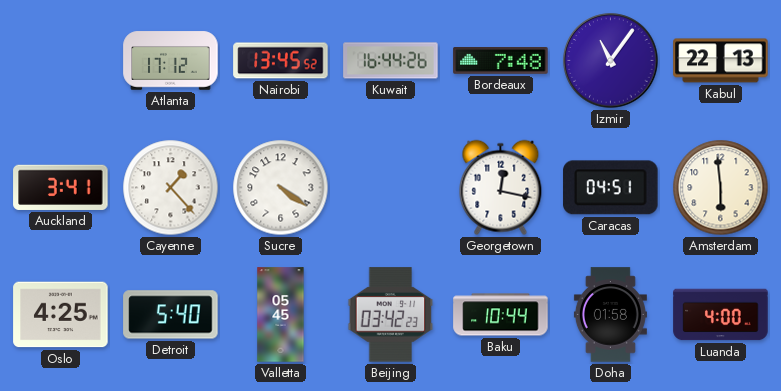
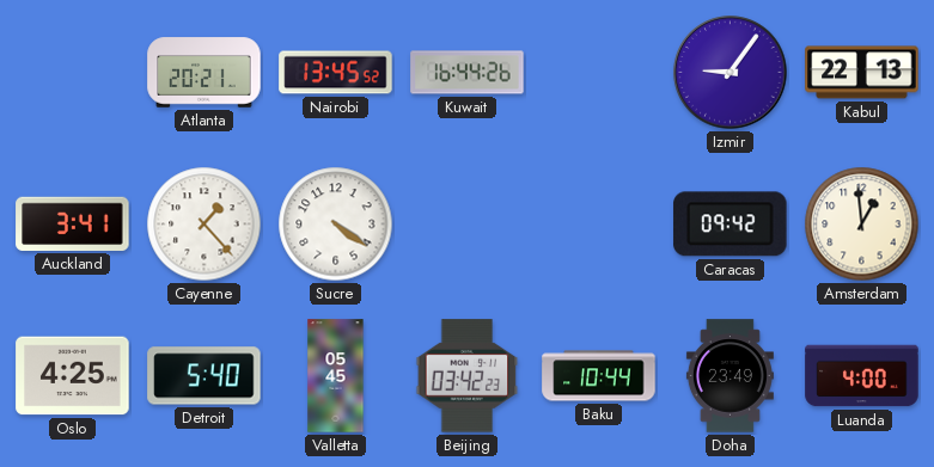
Atlanta: 17:12 -> 20:21
Bordeaux: 7:48 -> none
Izmir: 11:06 -> 9:06
Georgetown: 12:17 -> none
Caracas: 04:51 -> 09:42
Amsterdam: 5:59 -> 12:59
Doha: 01:58 -> 23:49
